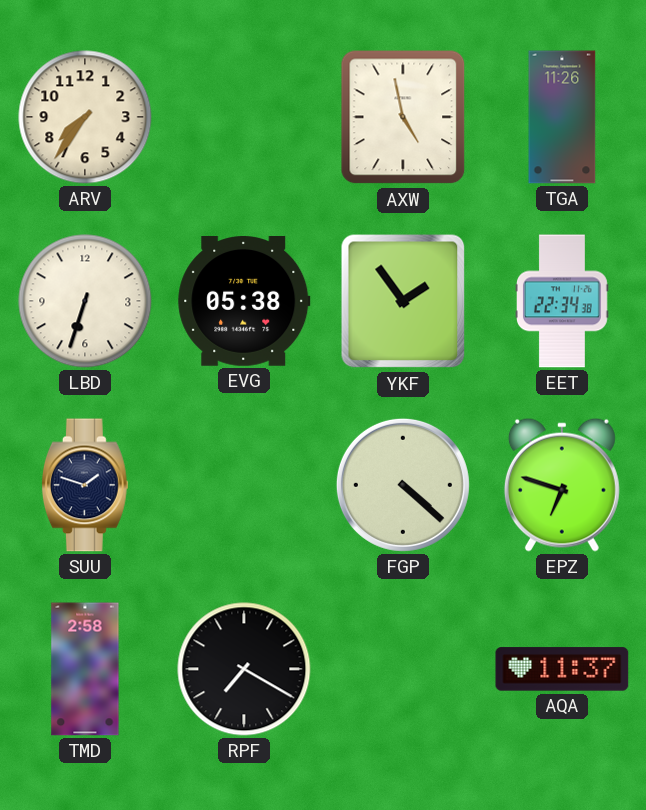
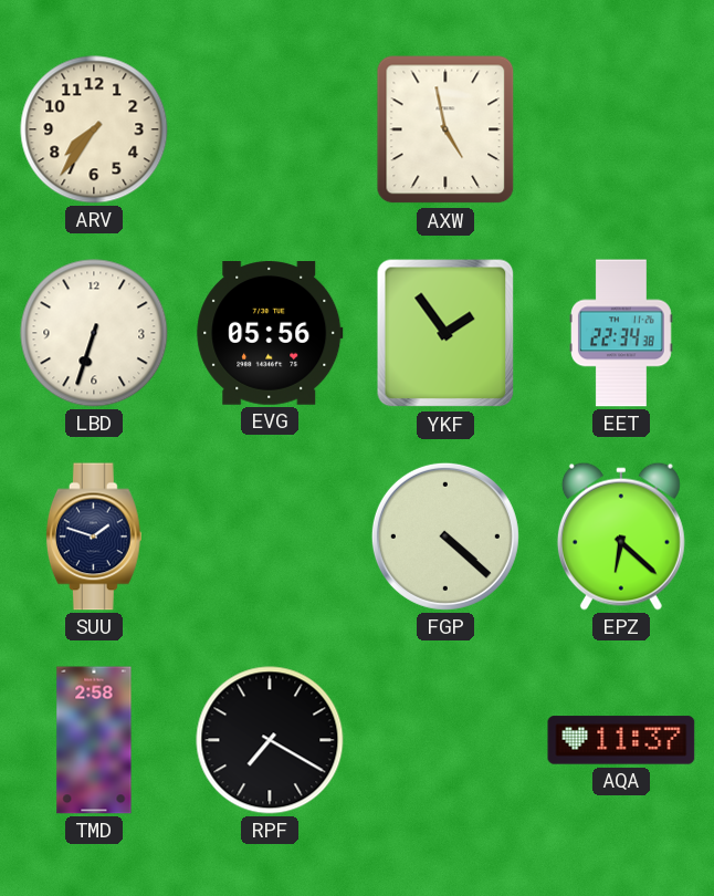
TGA: 11:26 -> none
EVG: 05:38 -> 05:56
EPZ: 6:48 -> 6:22
